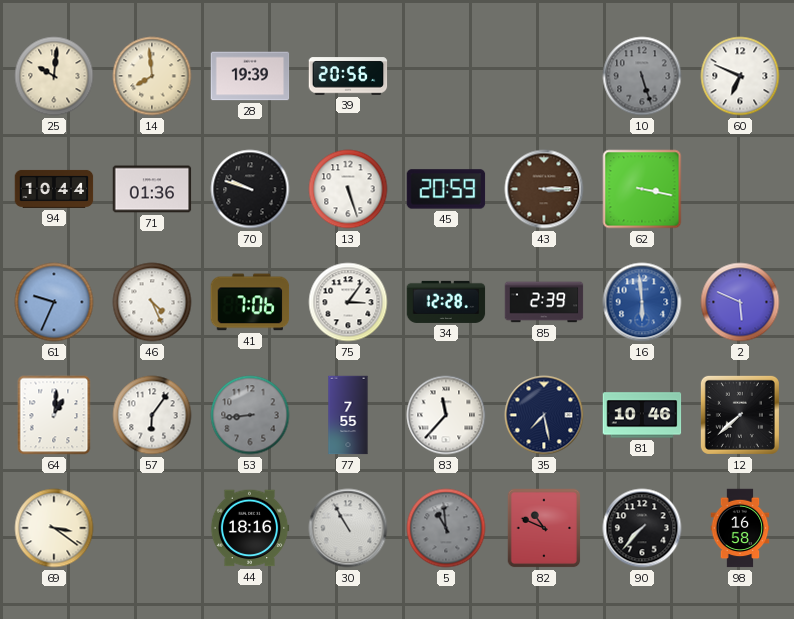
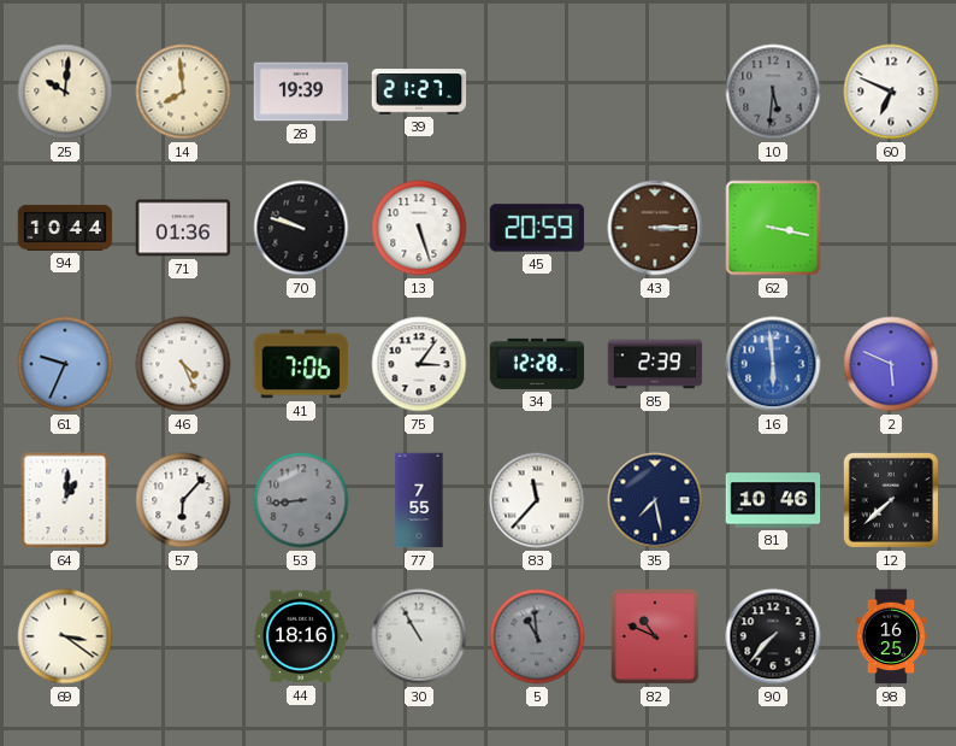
39: 20:56 -> 21:27
10: 5:27 -> 5:31
57: 6:06 -> 6:07
98: 16:58 -> 16:25
